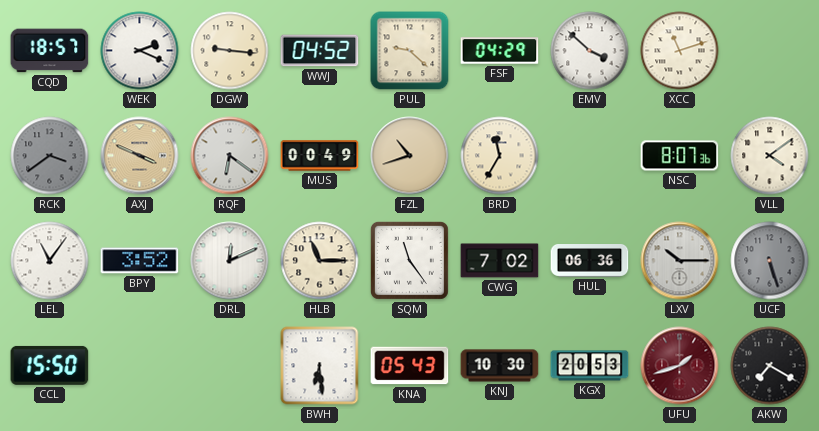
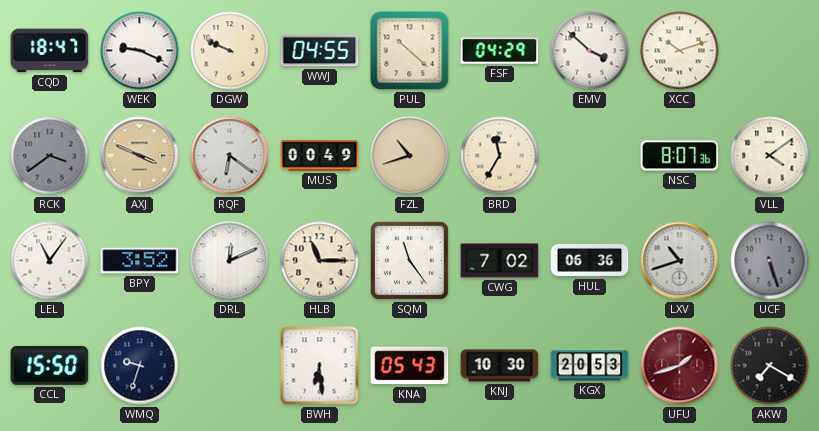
CQD: 18:57 -> 18:47
WEK: 2:19 -> 9:19
DGW: 9:16 -> 9:49
WWJ: 04:52 -> 04:55
PUL: 9:22 -> 10:22
XCC: 11:12 -> 10:12
LXV: 10:15 -> 10:42
WMQ: none -> 9:33
